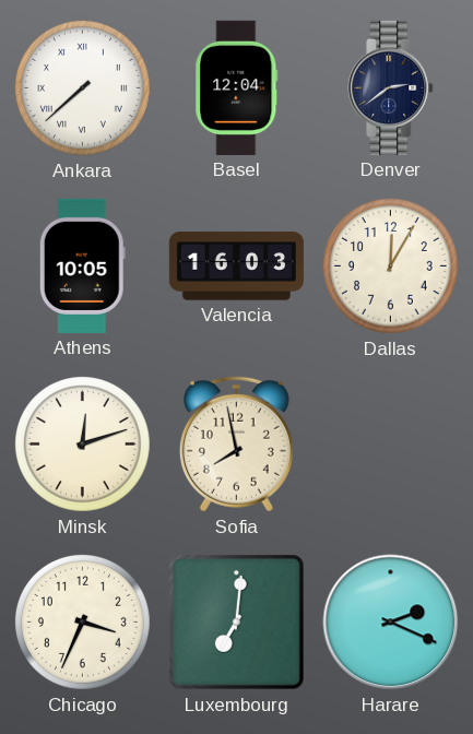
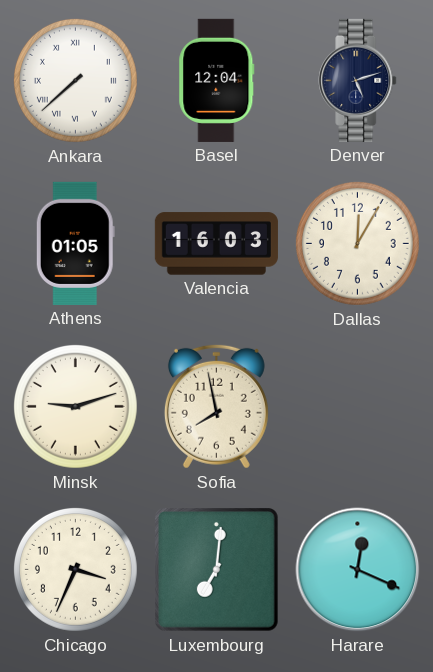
Denver: 2:39 -> 5:12
Athens: 10:05 -> 01:05
Minsk: 12:12 -> 9:12
Harare: 2:19 -> 12:19
